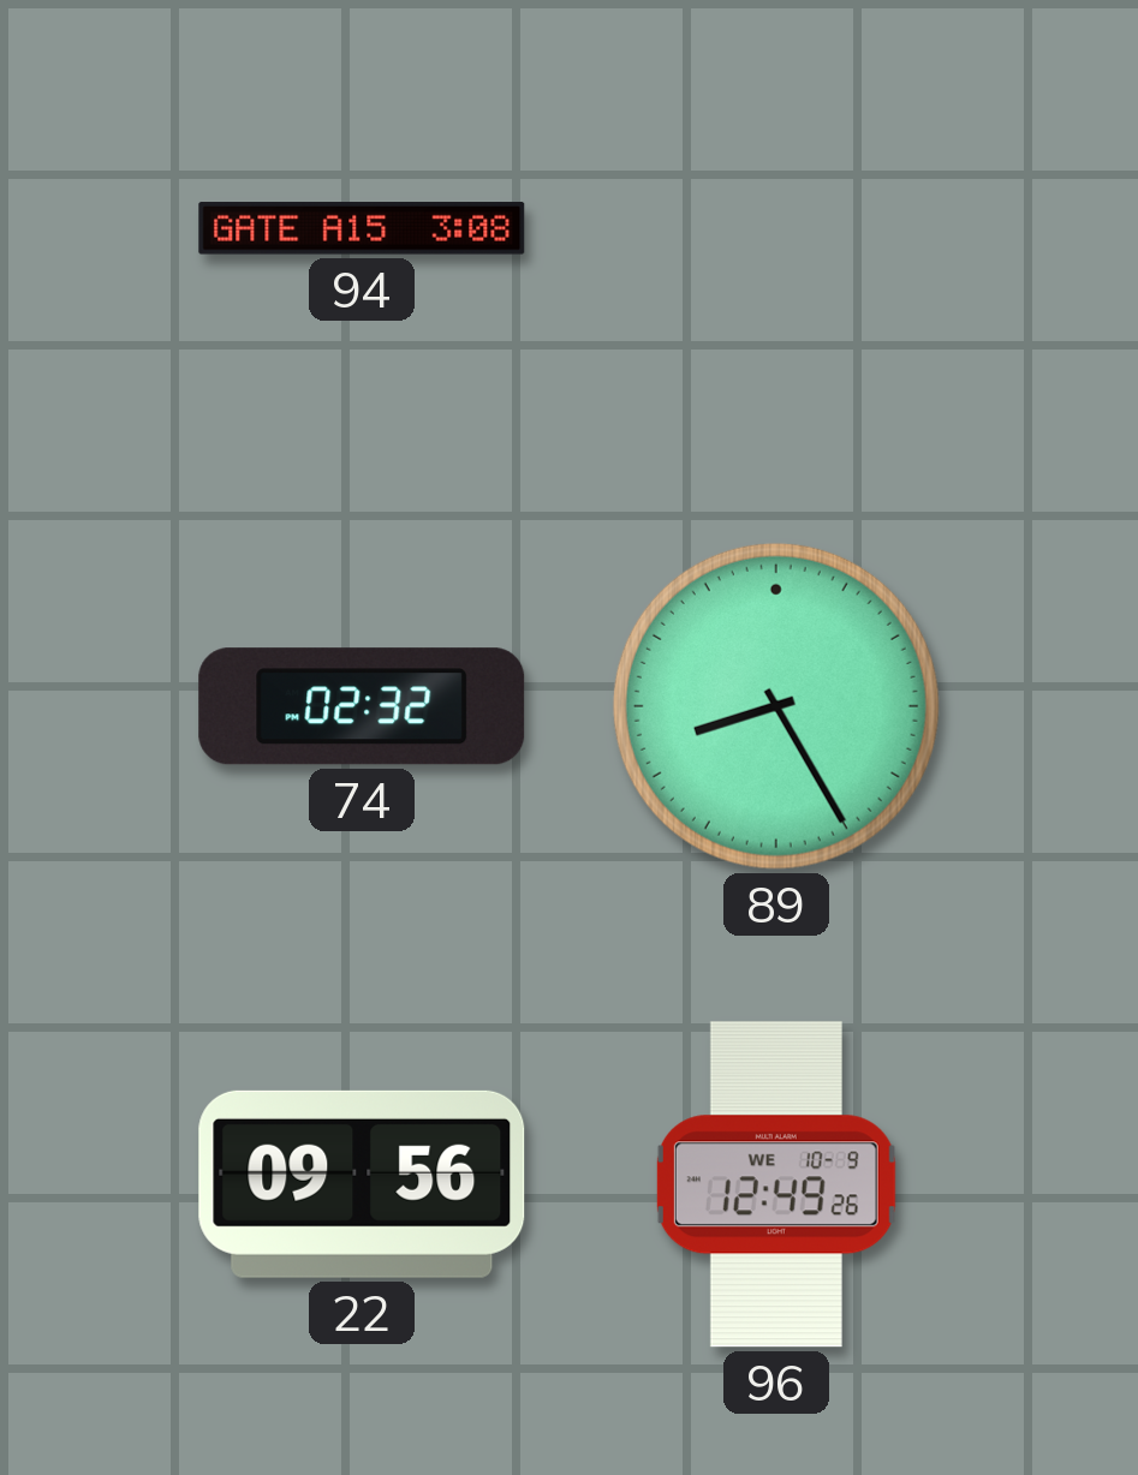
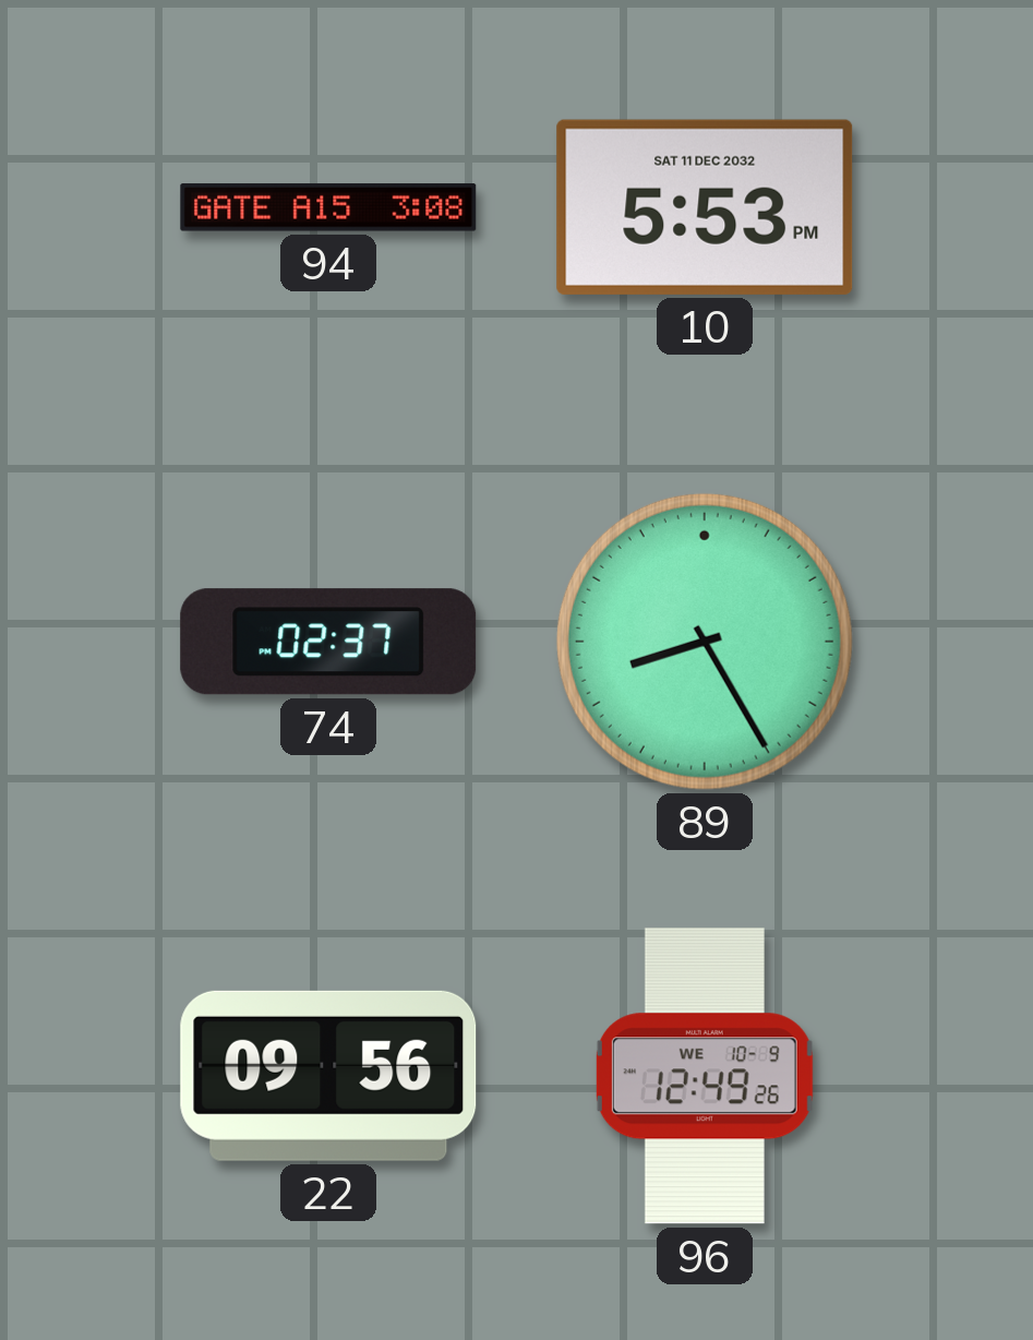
10: none -> 5:53
74: 02:32 -> 02:37
